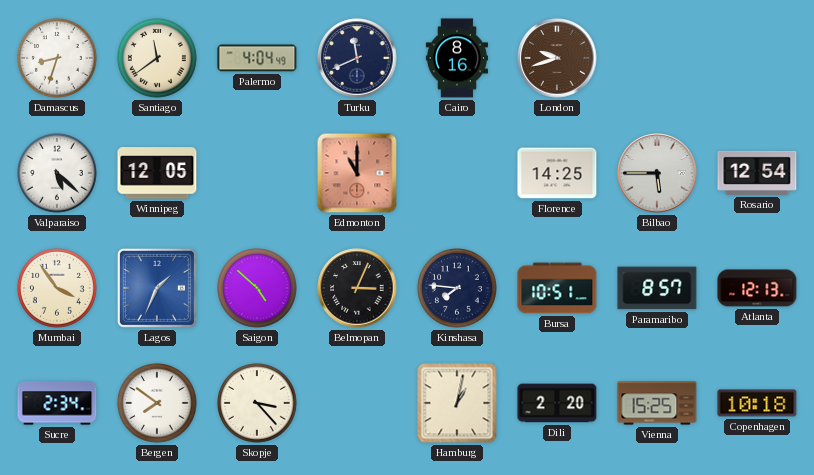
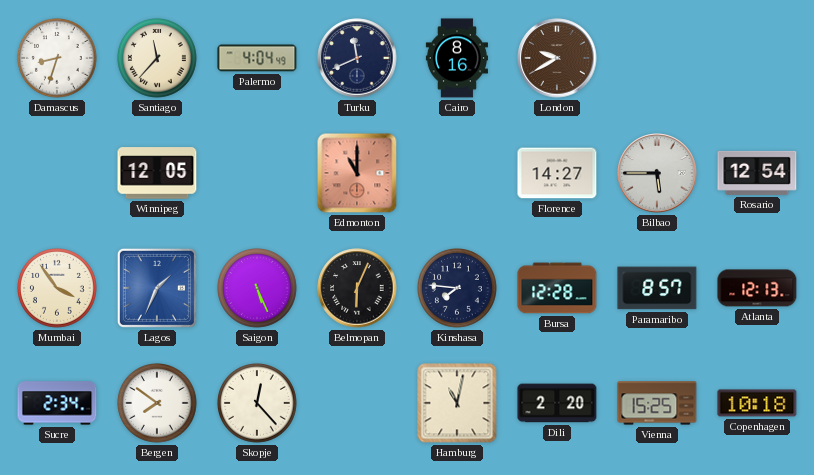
Santiago: 11:39 -> 11:37
London: 9:42 -> 9:40
Valparaiso: 5:22 -> none
Florence: 14:25 -> 14:27
Saigon: 4:52 -> 5:26
Belmopan: 3:04 -> 6:04
Bursa: 10:51 -> 12:28
Skopje: 3:23 -> 12:23
Hamburg: 1:02 -> 11:02
